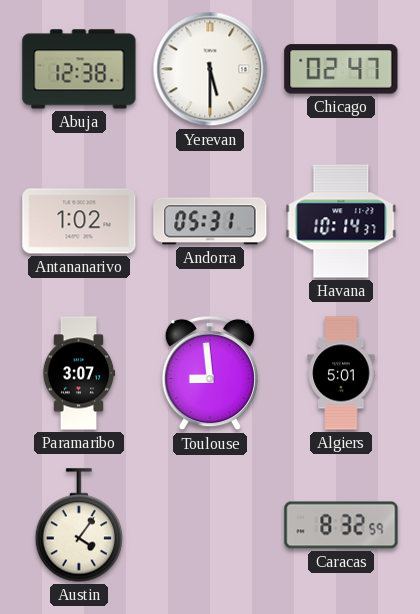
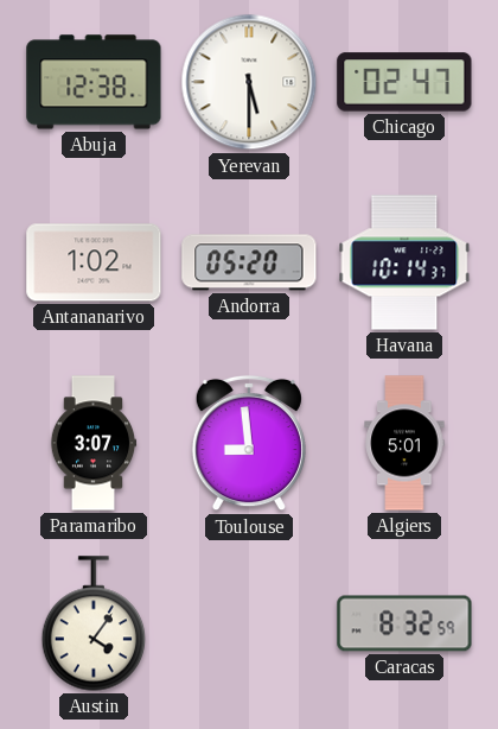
Andorra: 05:31 -> 05:20
